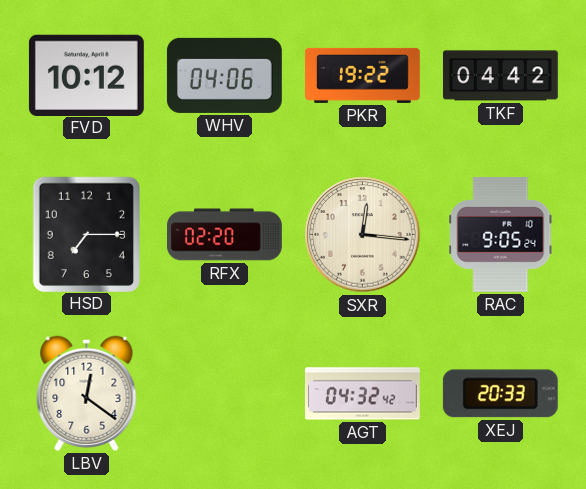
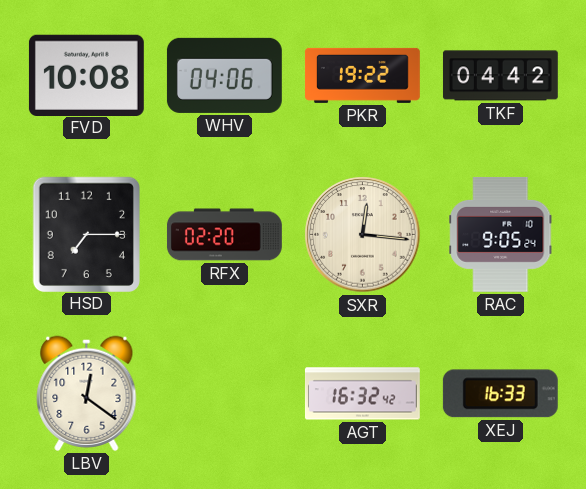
FVD: 10:12 -> 10:08
AGT: 04:32 -> 16:32
XEJ: 20:33 -> 16:33
